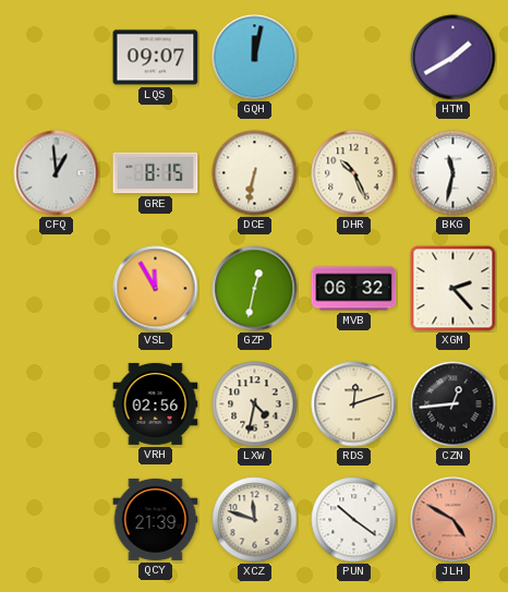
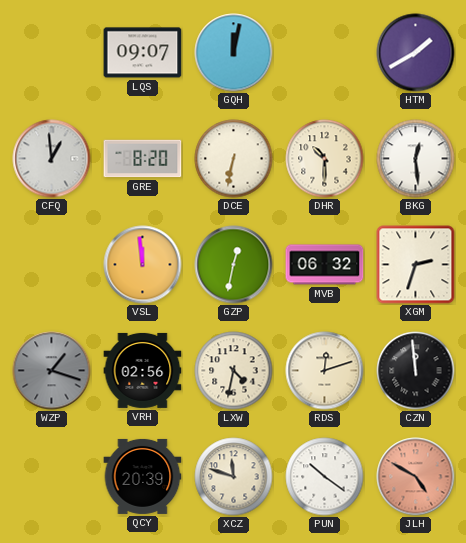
GRE: 8:15 -> 8:20
DHR: 10:26 -> 10:30
BKG: 11:32 -> 12:29
VSL: 11:55 -> 11:59
XGM: 2:23 -> 2:33
WZP: none -> 1:18
CZN: 12:44 -> 11:59
QCY: 21:39 -> 20:39
